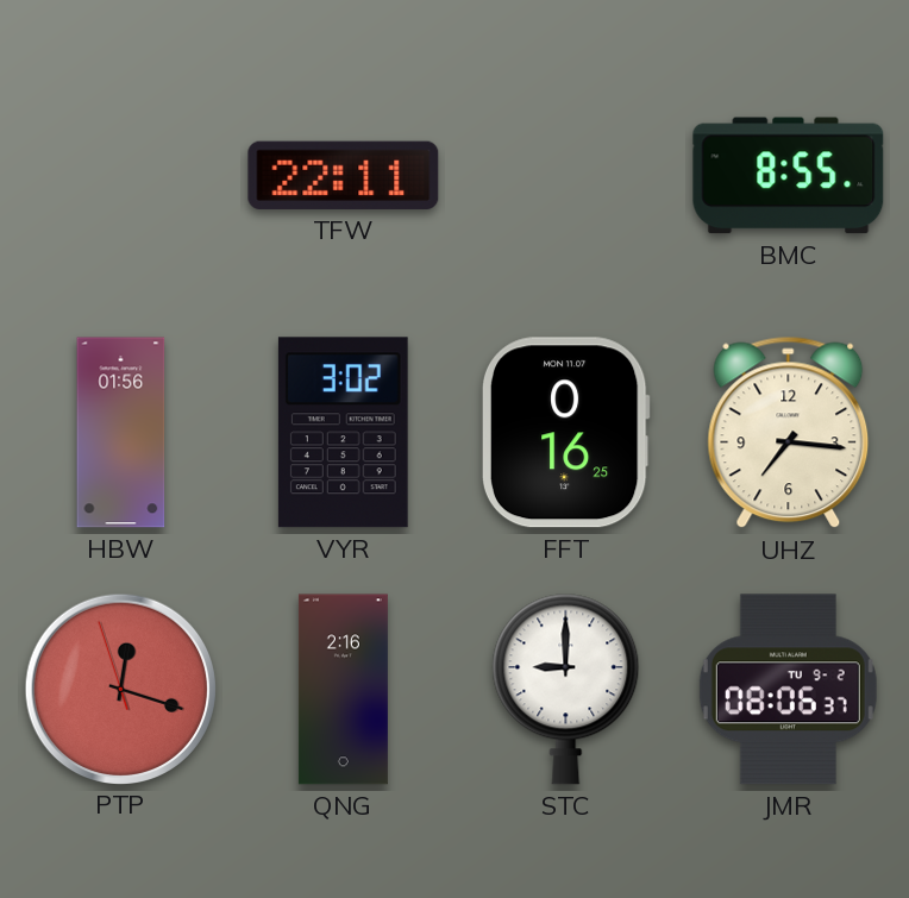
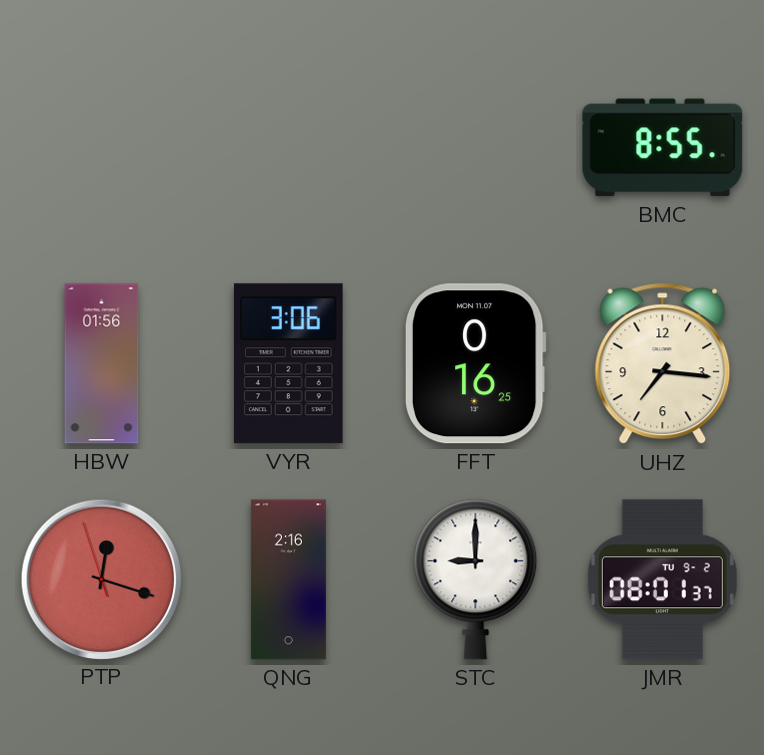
TFW: 22:11 -> none
VYR: 3:02 -> 3:06
JMR: 08:06 -> 08:01
